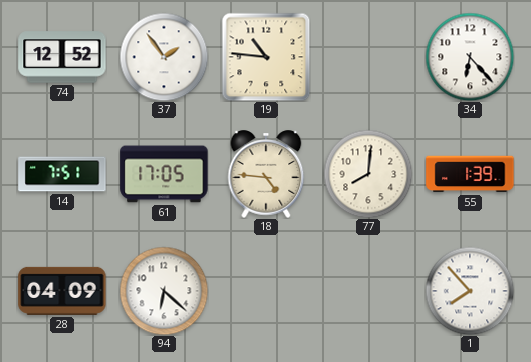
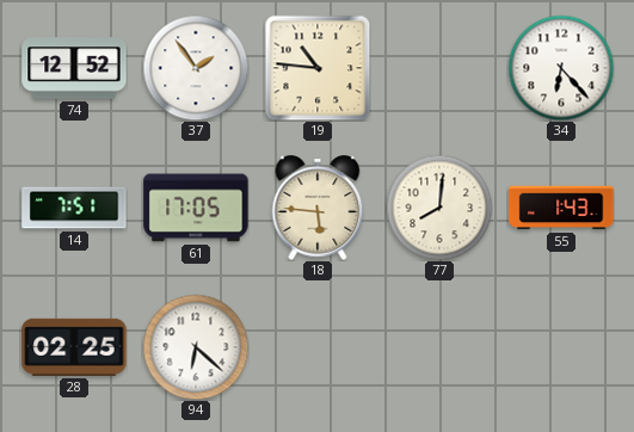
18: 4:46 -> 5:46
55: 1:39 -> 1:43
28: 04:09 -> 02:25
1: 7:53 -> none
